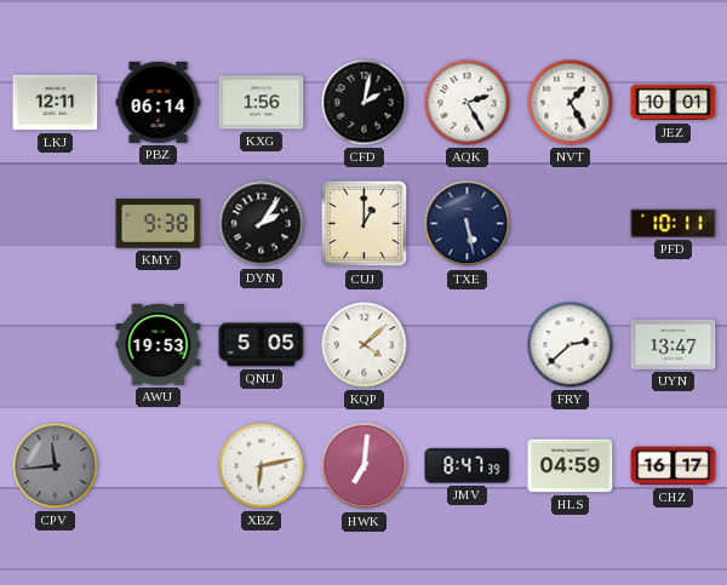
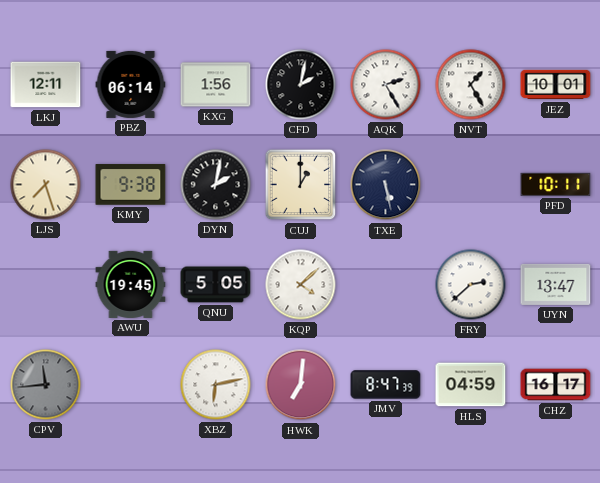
LJS: none -> 7:27
DYN: 2:06 -> 2:02
AWU: 19:53 -> 19:45
